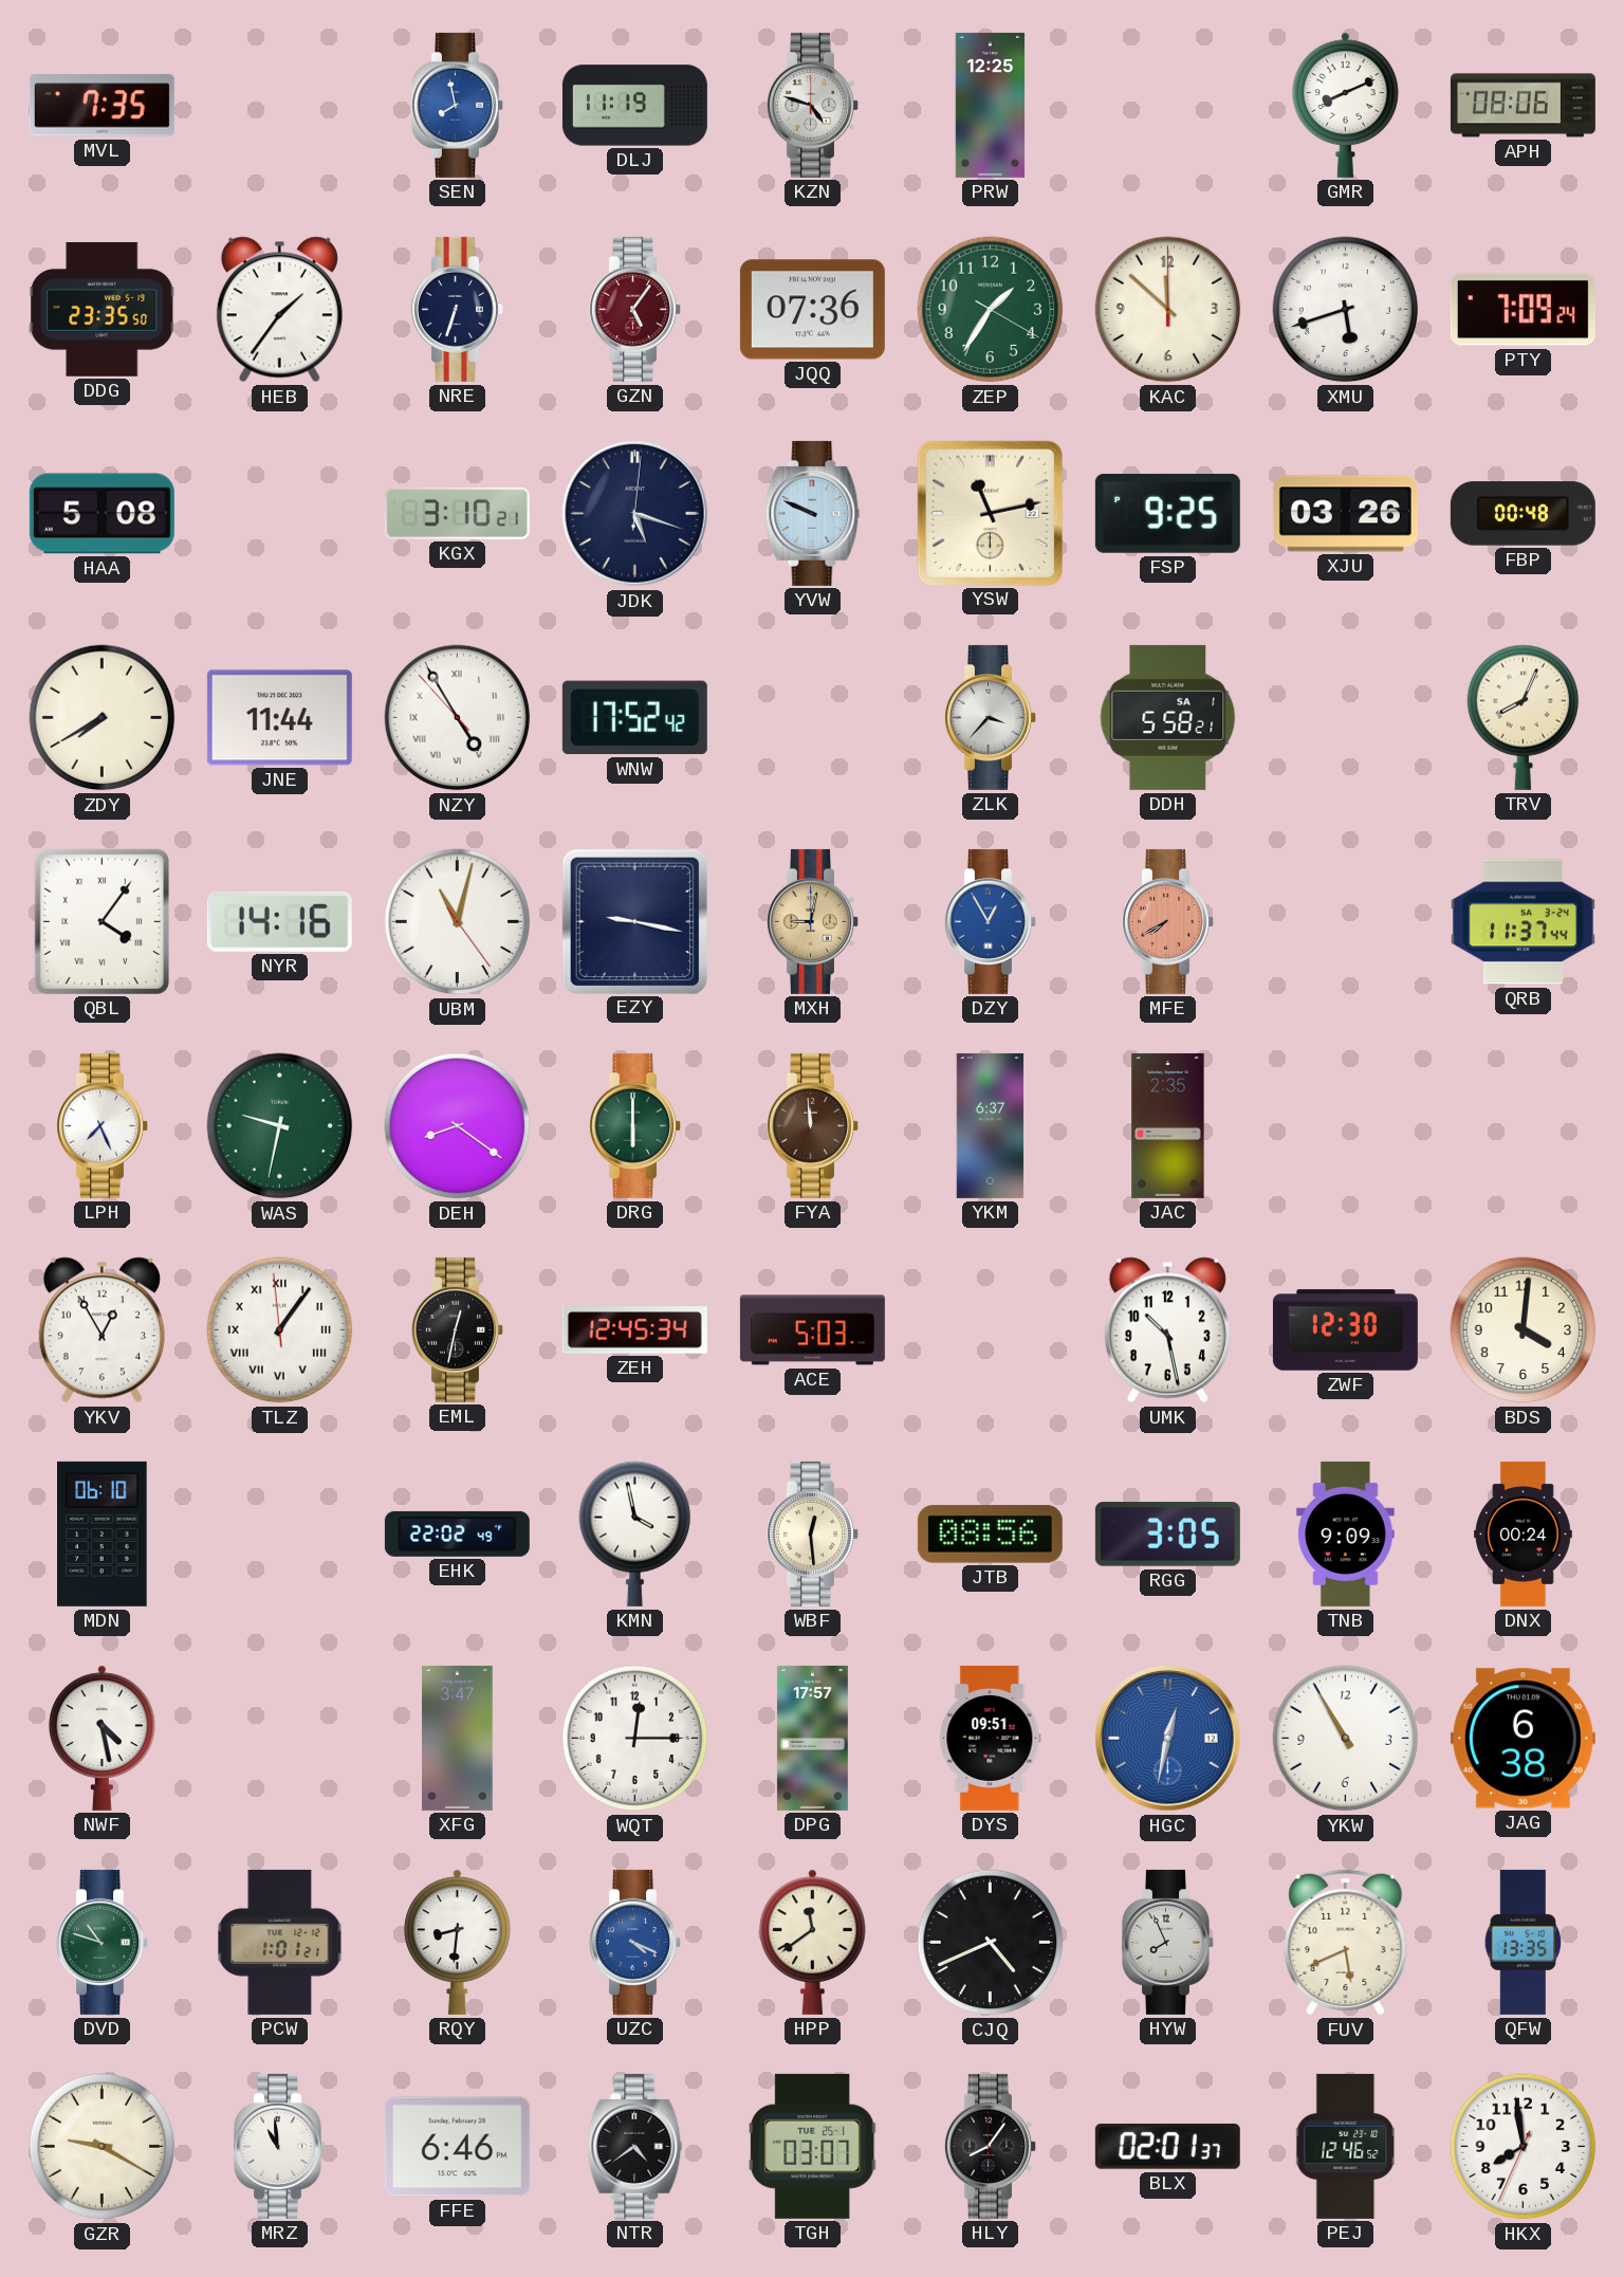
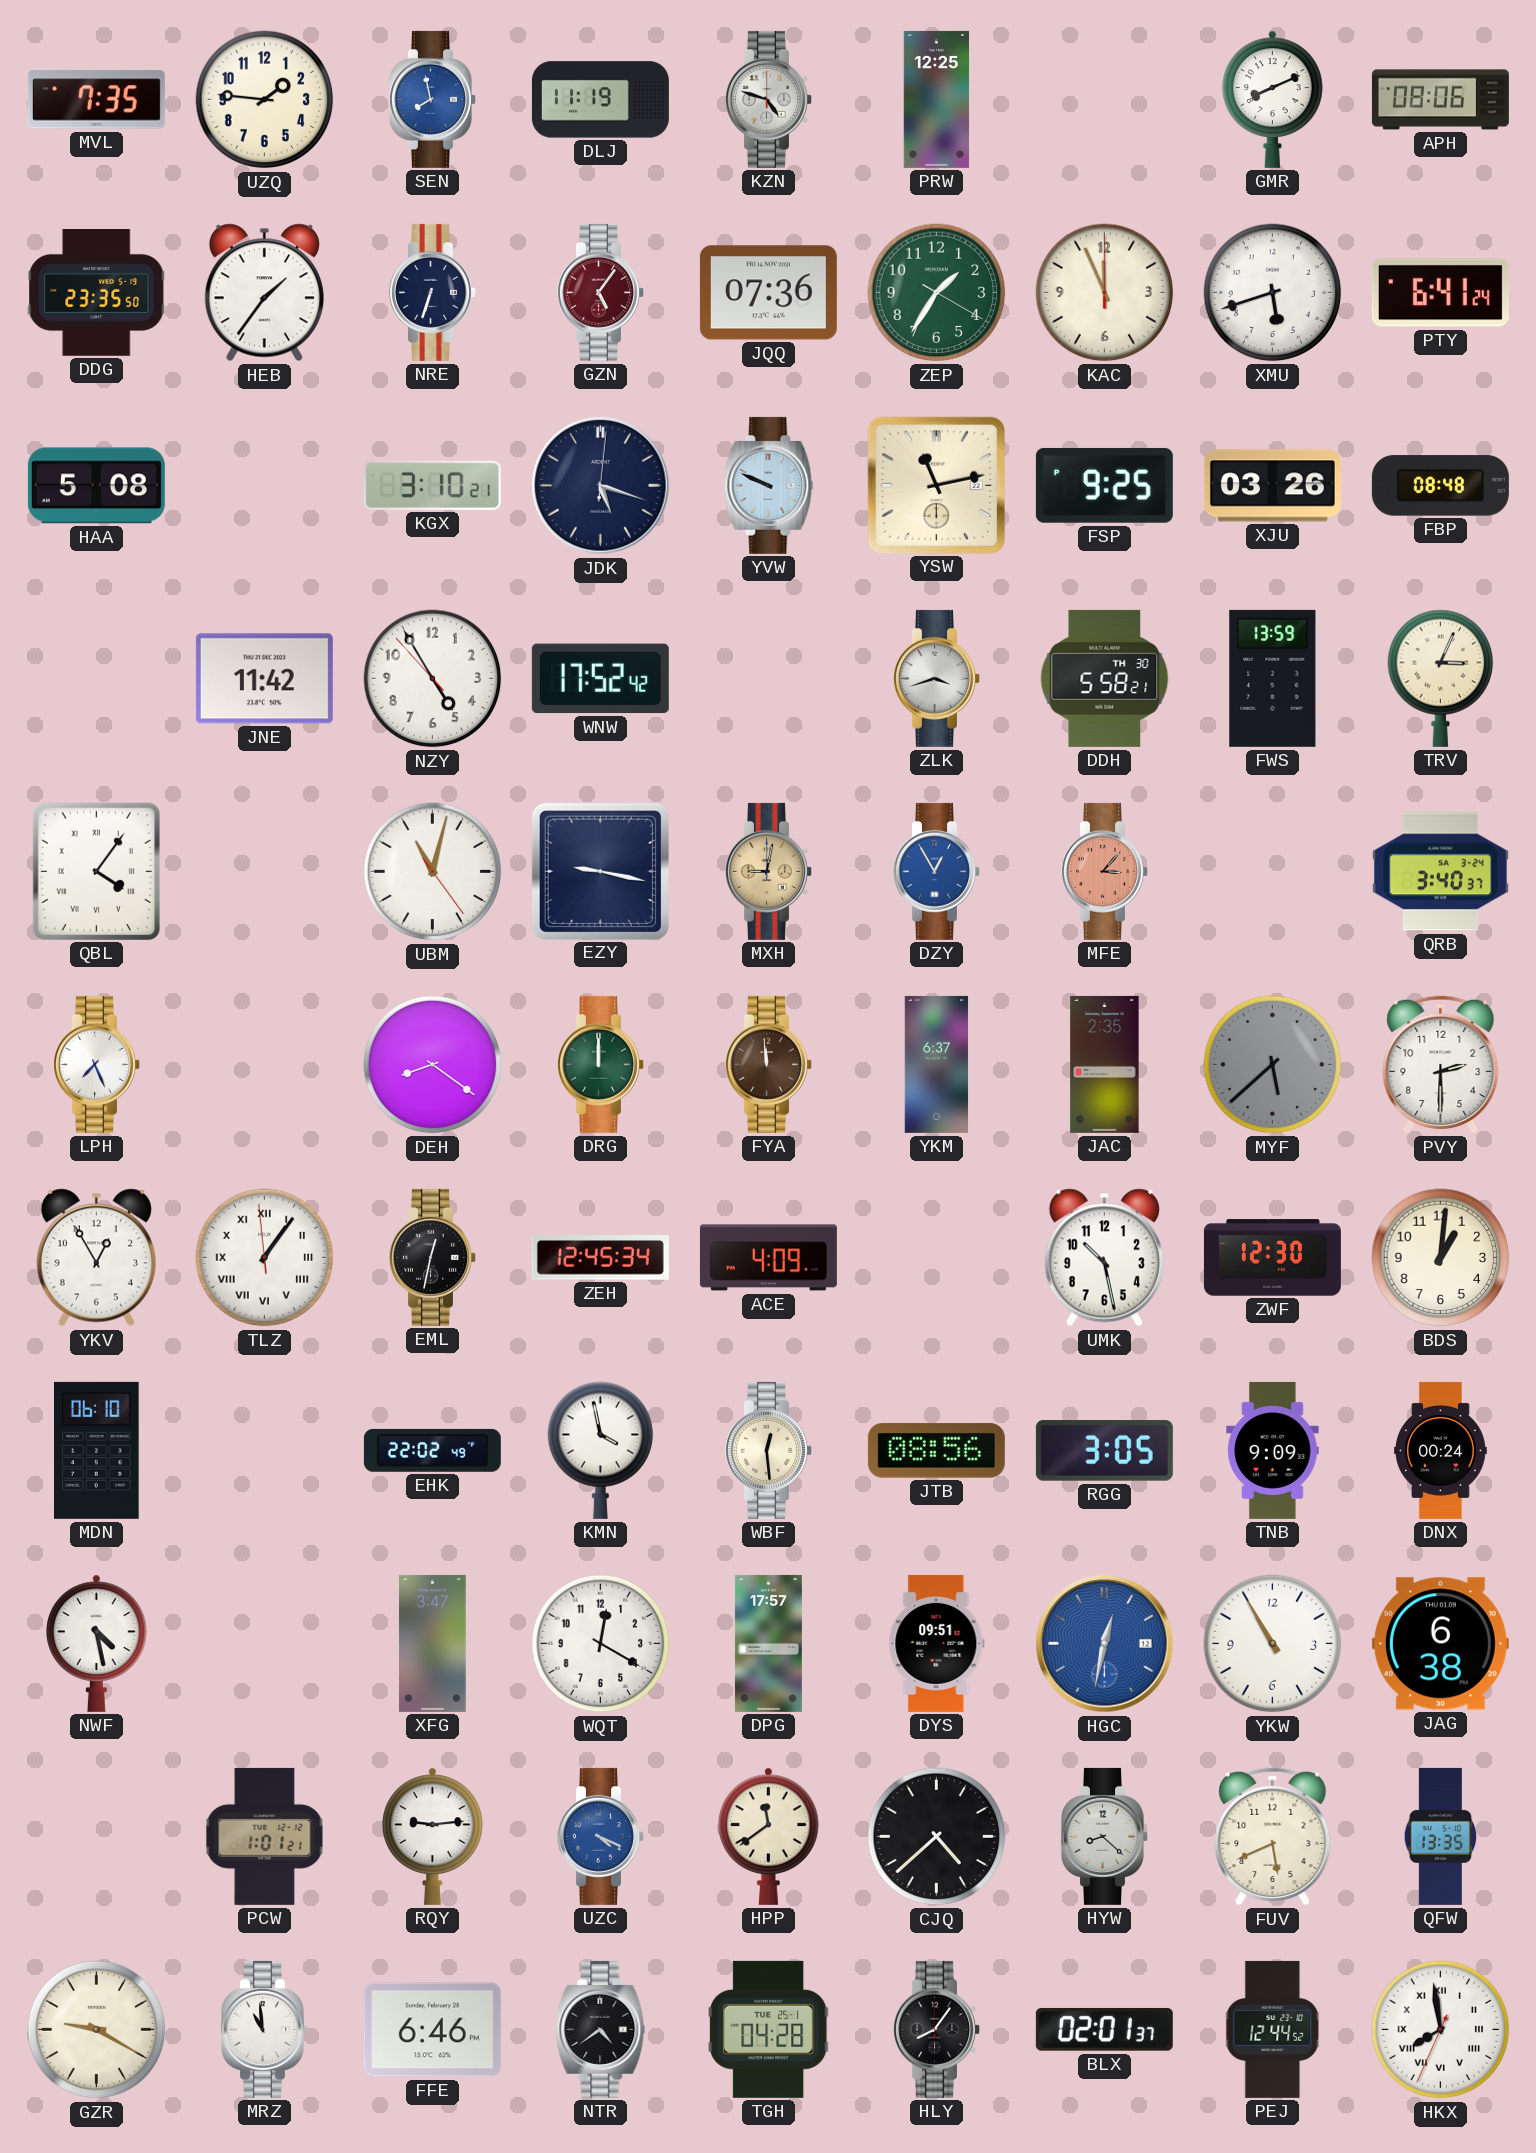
UZQ: none -> 1:46
KAC: 11:52 -> 11:56
PTY: 7:09 -> 6:41
FBP: 00:48 -> 08:48
ZDY: 7:40 -> none
JNE: 11:44 -> 11:42
NZY numerals: Roman -> Arabic
ZLK: 3:37 -> 3:42
DDH date: SA 1 -> TH 30
FWS: none -> 13:59
TRV: 8:04 -> 3:04
NYR: 14:16 -> none
MFE: 7:40 -> 3:07
QRB: 11:37 -> 3:40
WAS: 9:32 -> none
DRG: 6:00 -> 12:00
MYF: none -> 5:38
PVY: none -> 2:30
ACE: 5:03 -> 4:09
BDS: 4:01 -> 1:01
WQT: 12:15 -> 12:20
DVD: 10:48 -> none
RQY: 8:31 -> 9:14
CJQ: 4:41 -> 4:38
HYW: 7:56 -> 8:22
TGH: 03:07 -> 04:28
PEJ: 12:46 -> 12:44
HKX numerals: Arabic -> Roman
